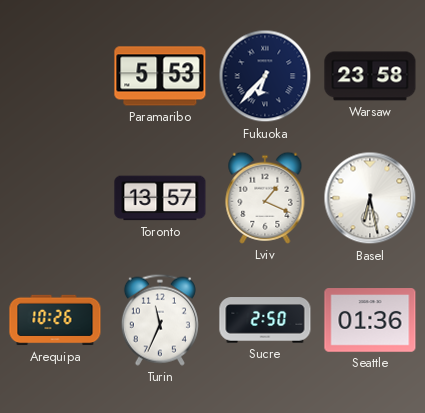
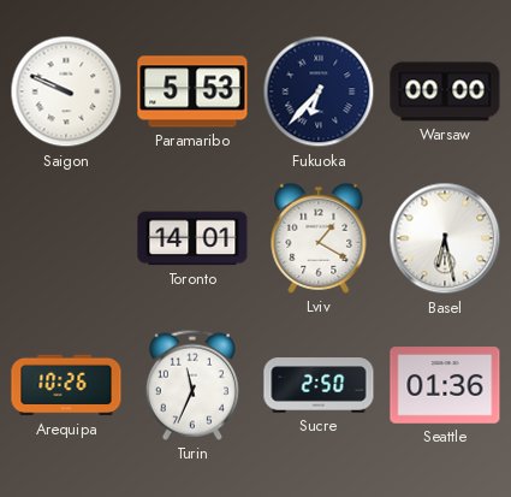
Saigon: none -> 9:49
Warsaw: 23:58 -> 00:00
Toronto: 13:57 -> 14:01
Lviv: 1:19 -> 1:20
